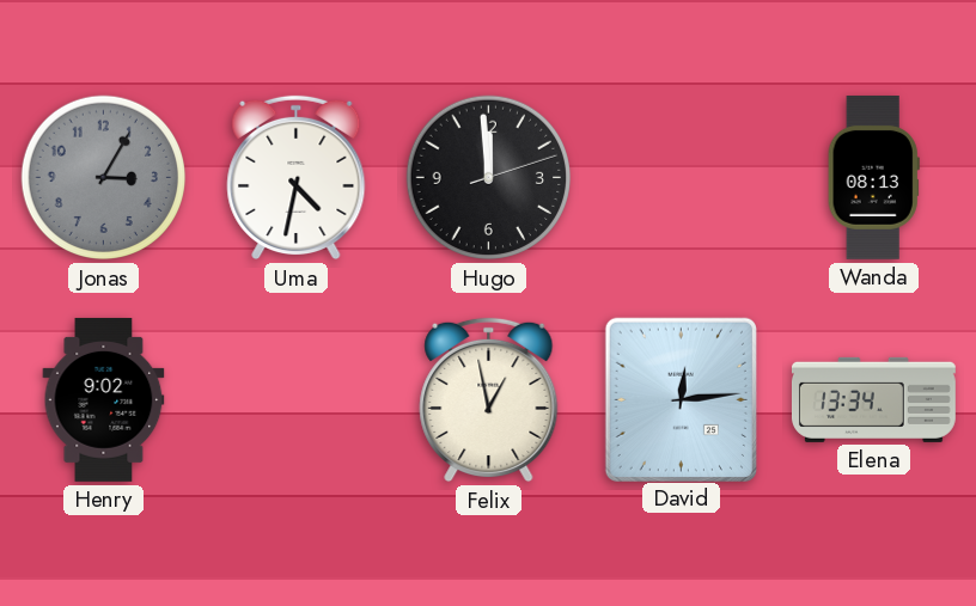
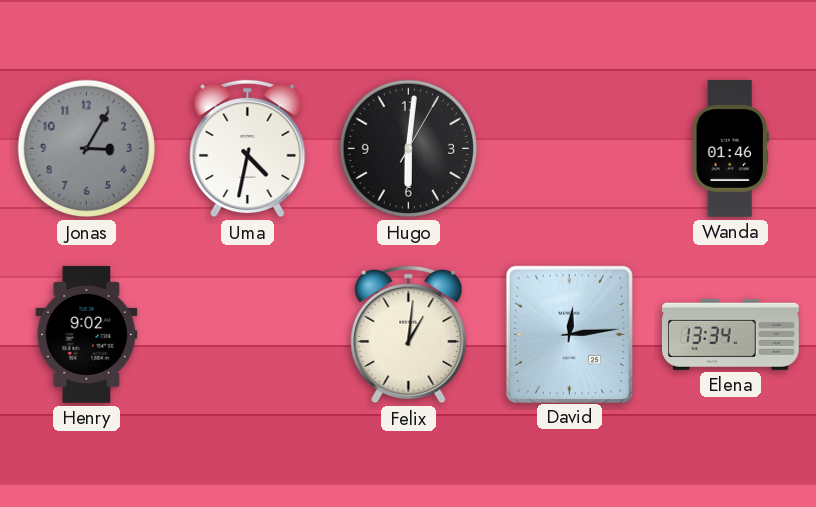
Hugo: 11:59 -> 6:01
Wanda: 08:13 -> 01:46
Felix: 12:58 -> 1:01
